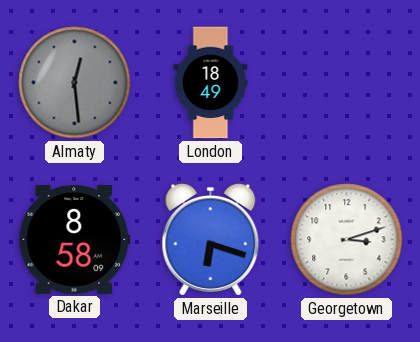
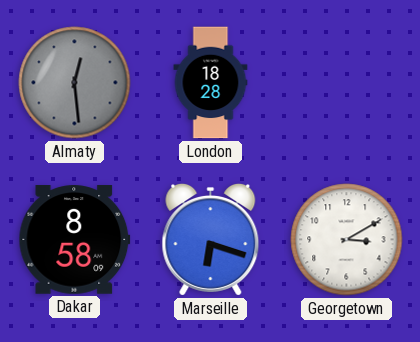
London: 18:49 -> 18:28
Georgetown: 3:12 -> 3:10
